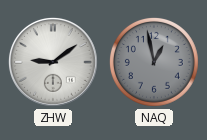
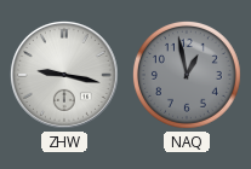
ZHW: 9:09 -> 9:17
